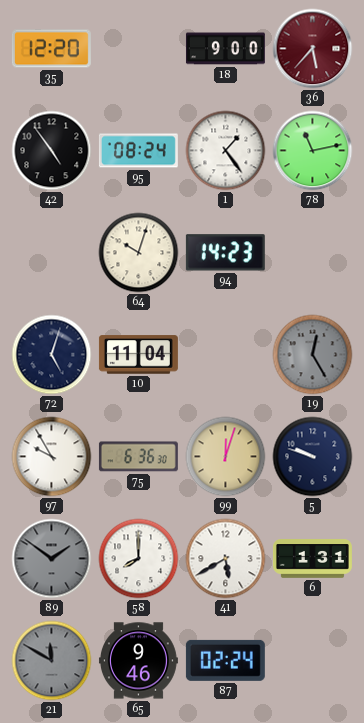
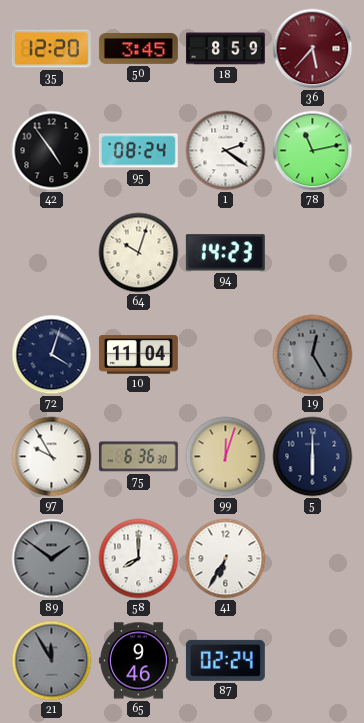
50: none -> 3:45
18: 9:00 -> 8:59
1: 1:24 -> 2:21
72: 5:03 -> 4:03
5: 9:48 -> 6:00
41: 5:40 -> 6:35
6: 1:31 -> none
21: 11:50 -> 11:55
